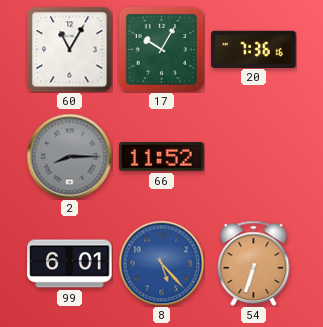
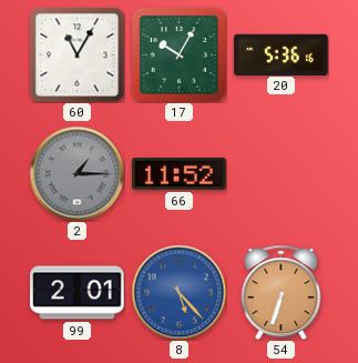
20: 7:36 -> 5:36
2: 8:15 -> 1:15
99: 6:01 -> 2:01
